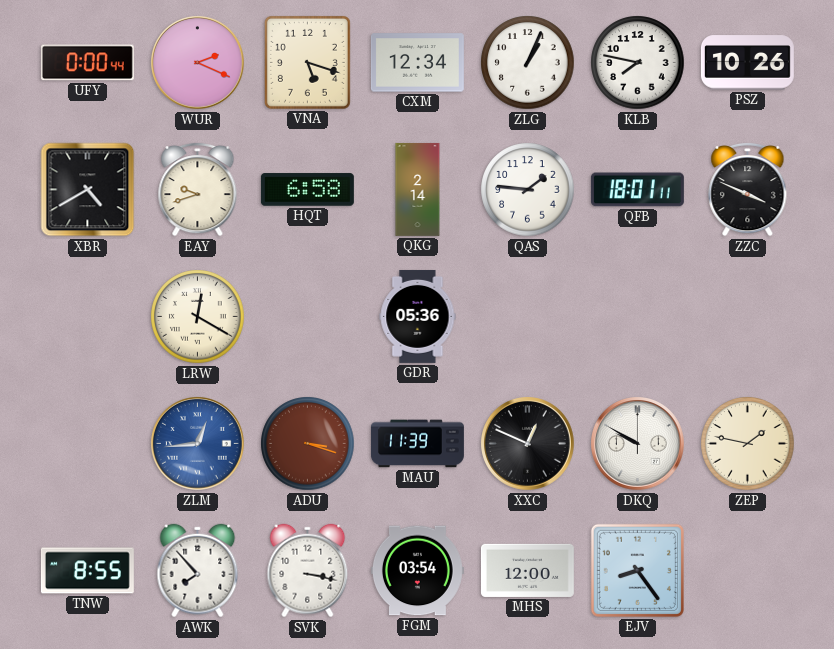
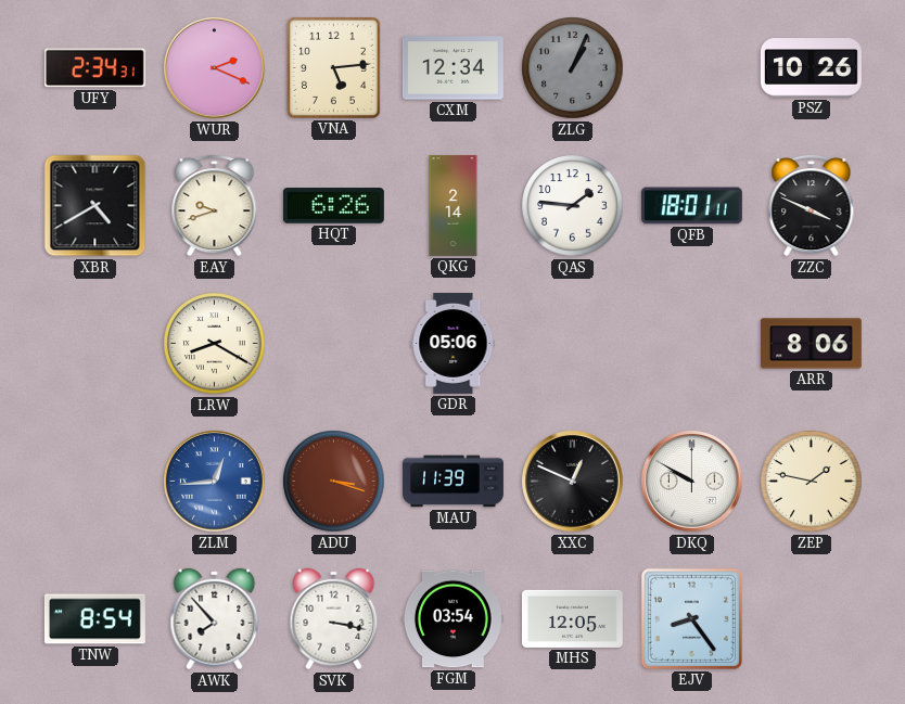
UFY: 0:00 -> 2:34
VNA: 5:18 -> 5:14
ZLG dial: white -> grey
KLB: 7:47 -> none
HQT: 6:58 -> 6:26
LRW: 12:20 -> 8:20
GDR: 05:36 -> 05:06
ARR: none -> 8:06
TNW: 8:55 -> 8:54
MHS: 12:00 -> 12:05
